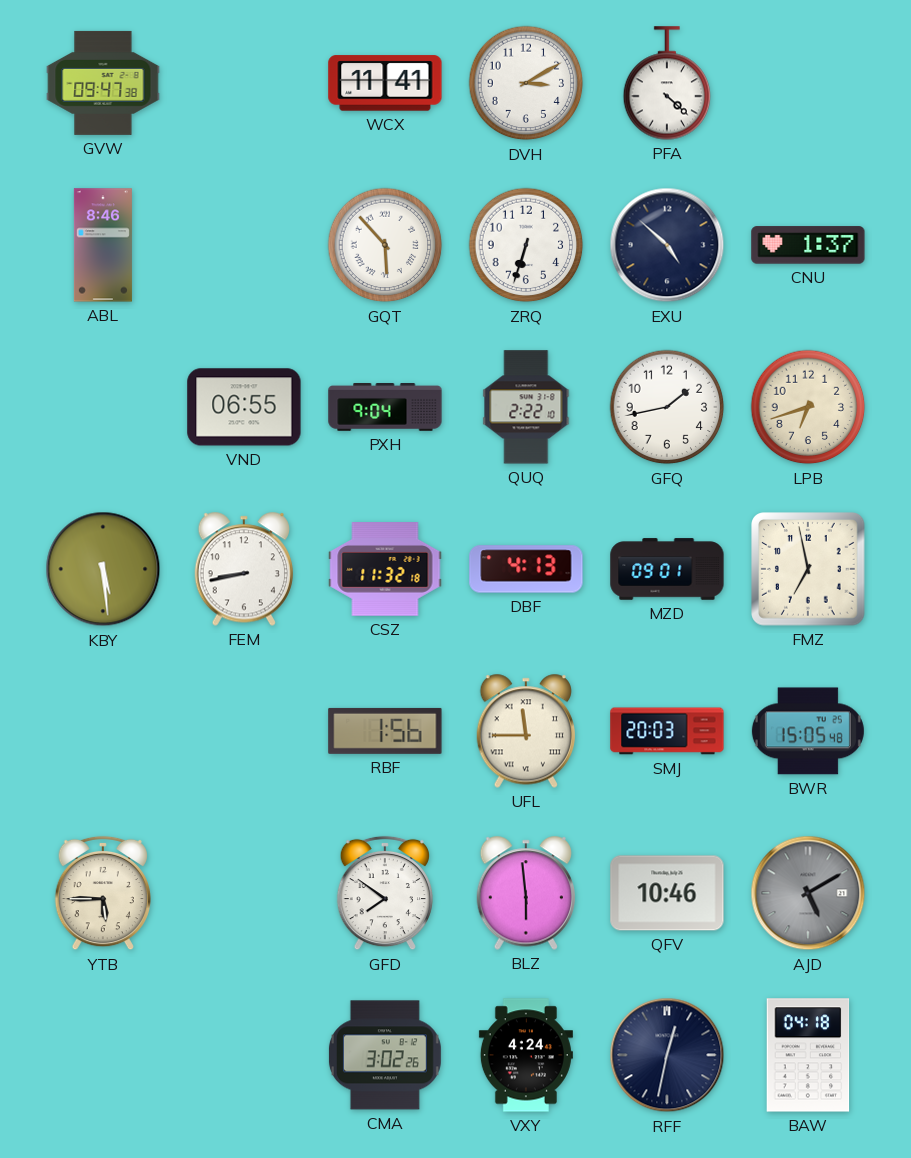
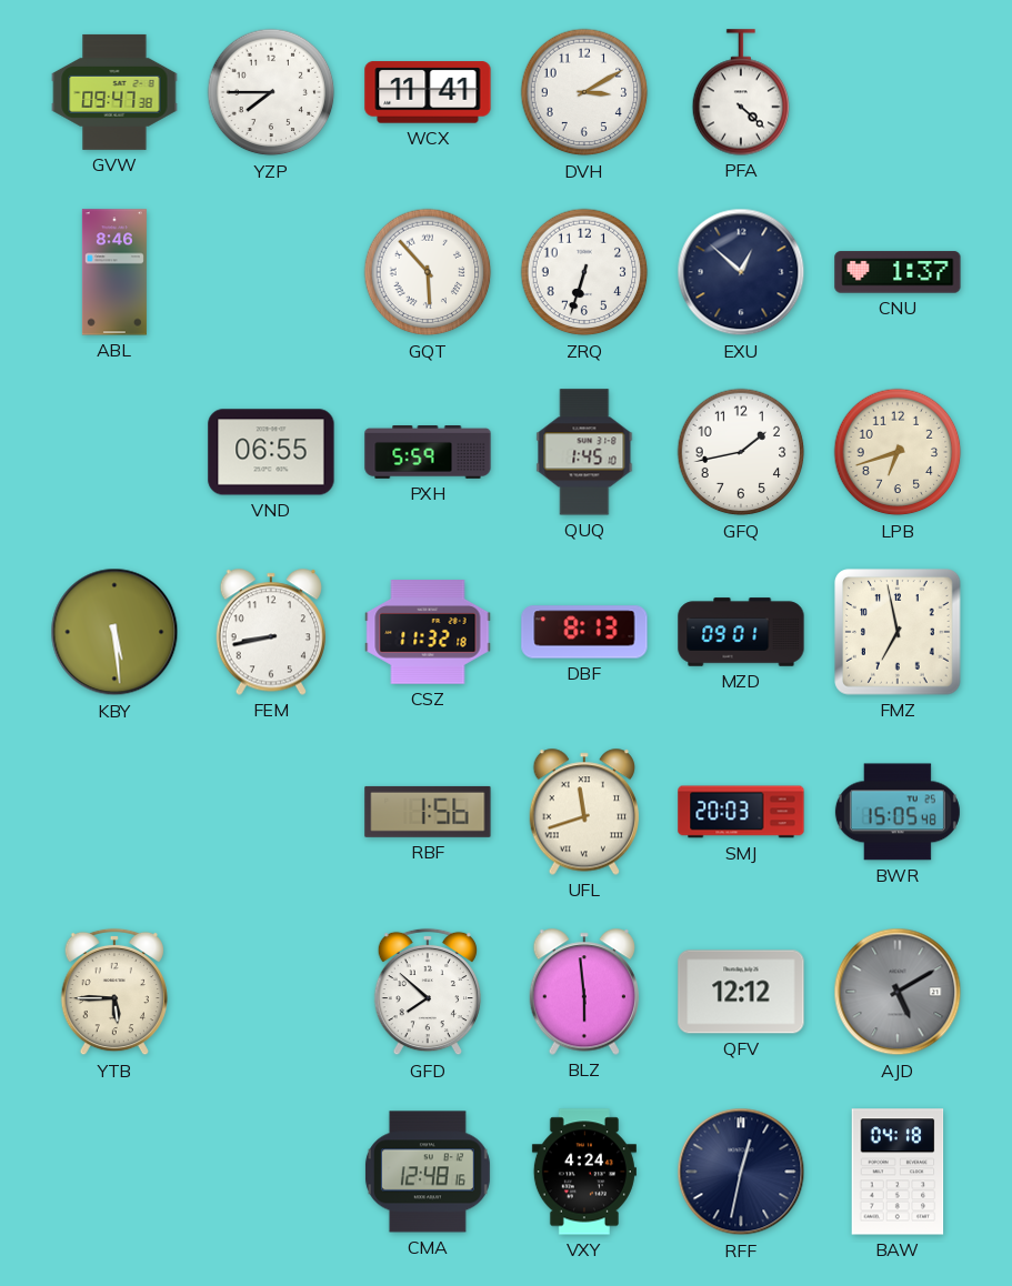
YZP: none -> 7:45
EXU: 4:52 -> 12:52
PXH: 9:04 -> 5:59
QUQ: 2:22 -> 1:45
DBF: 4:13 -> 8:13
UFL: 11:45 -> 11:42
GFD: 7:51 -> 7:52
QFV: 10:46 -> 12:12
CMA: 3:02 -> 12:48
